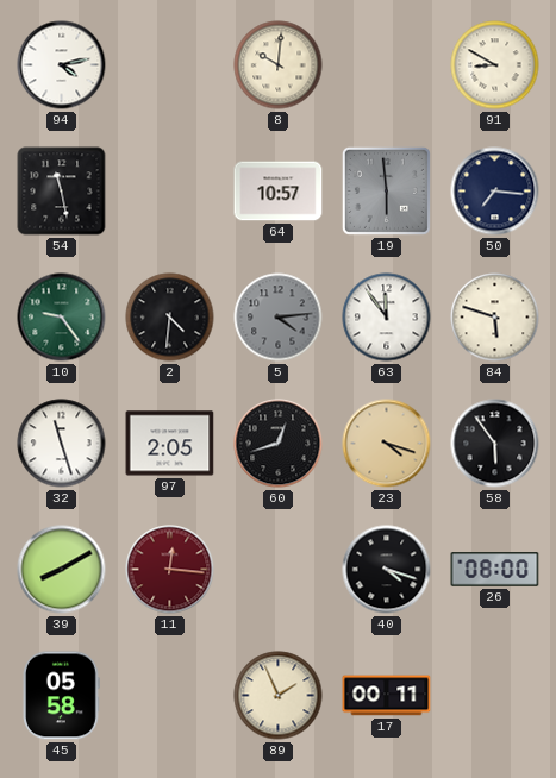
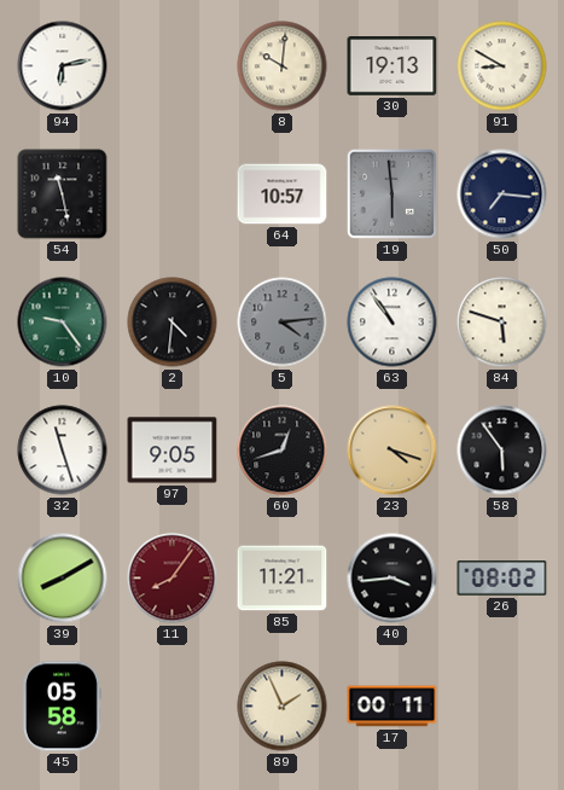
94: 4:13 -> 6:13
30: none -> 19:13
63: 11:54 -> 10:54
97: 2:05 -> 9:05
11: 12:16 -> 8:06
85: none -> 11:21
40: 4:18 -> 3:44
26: 08:00 -> 08:02
